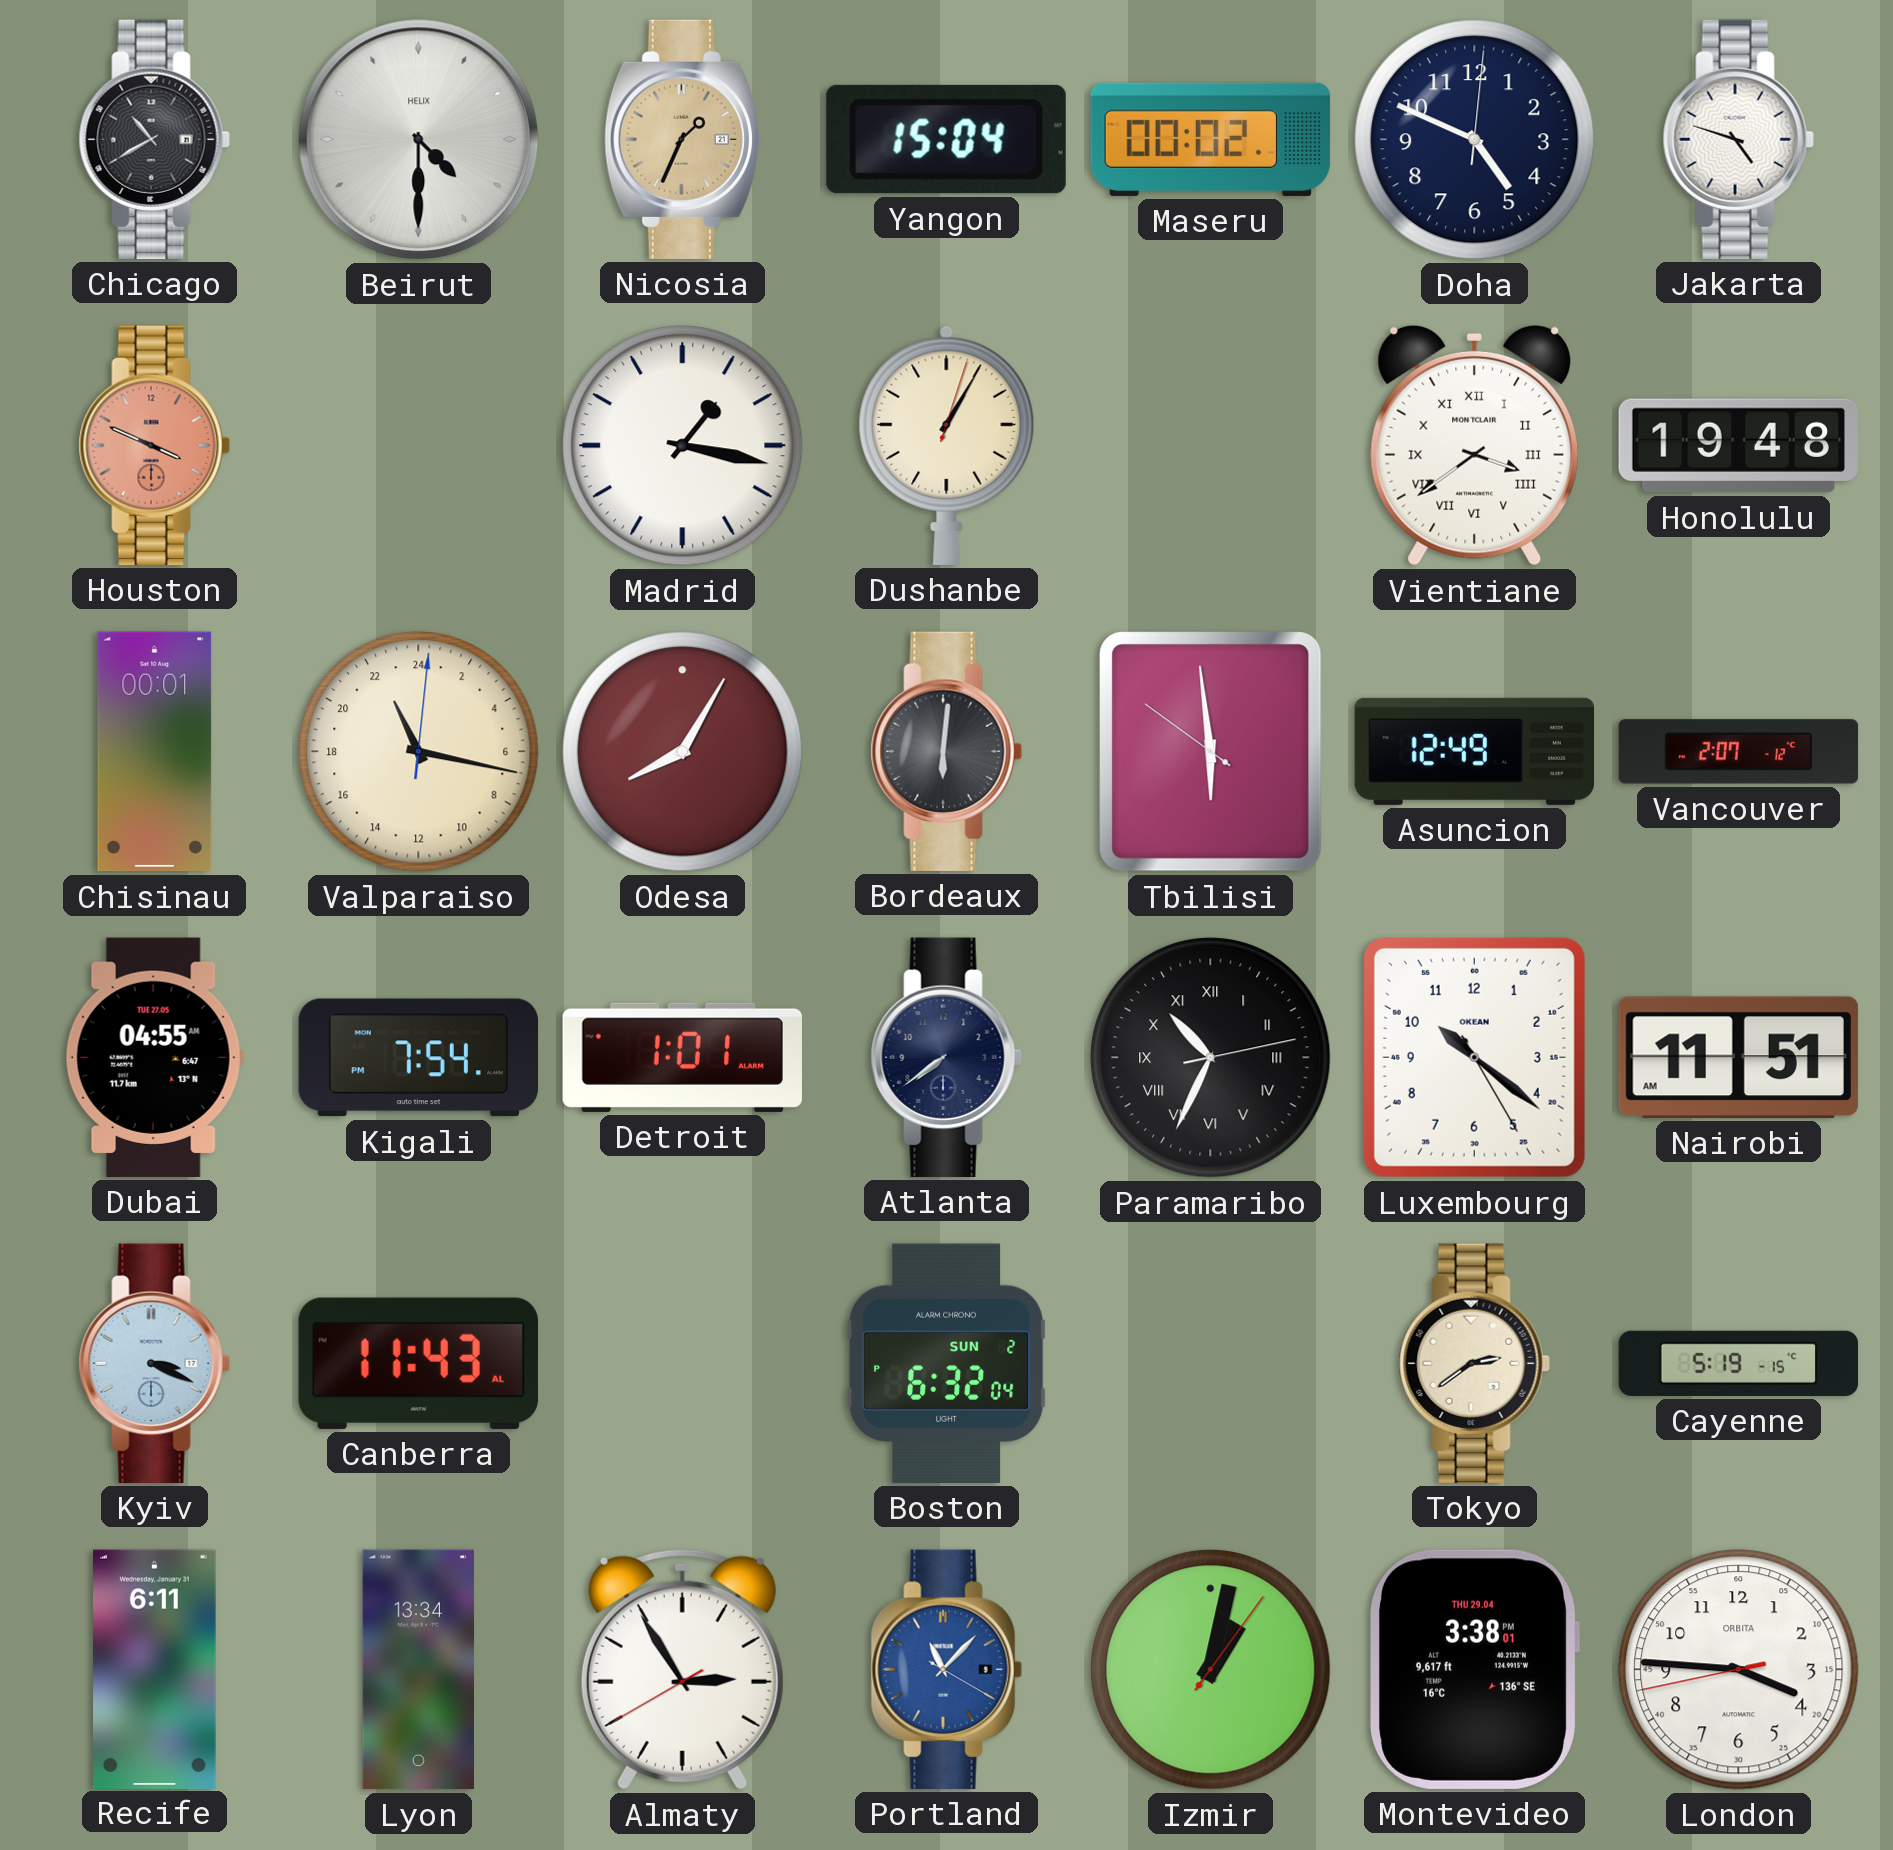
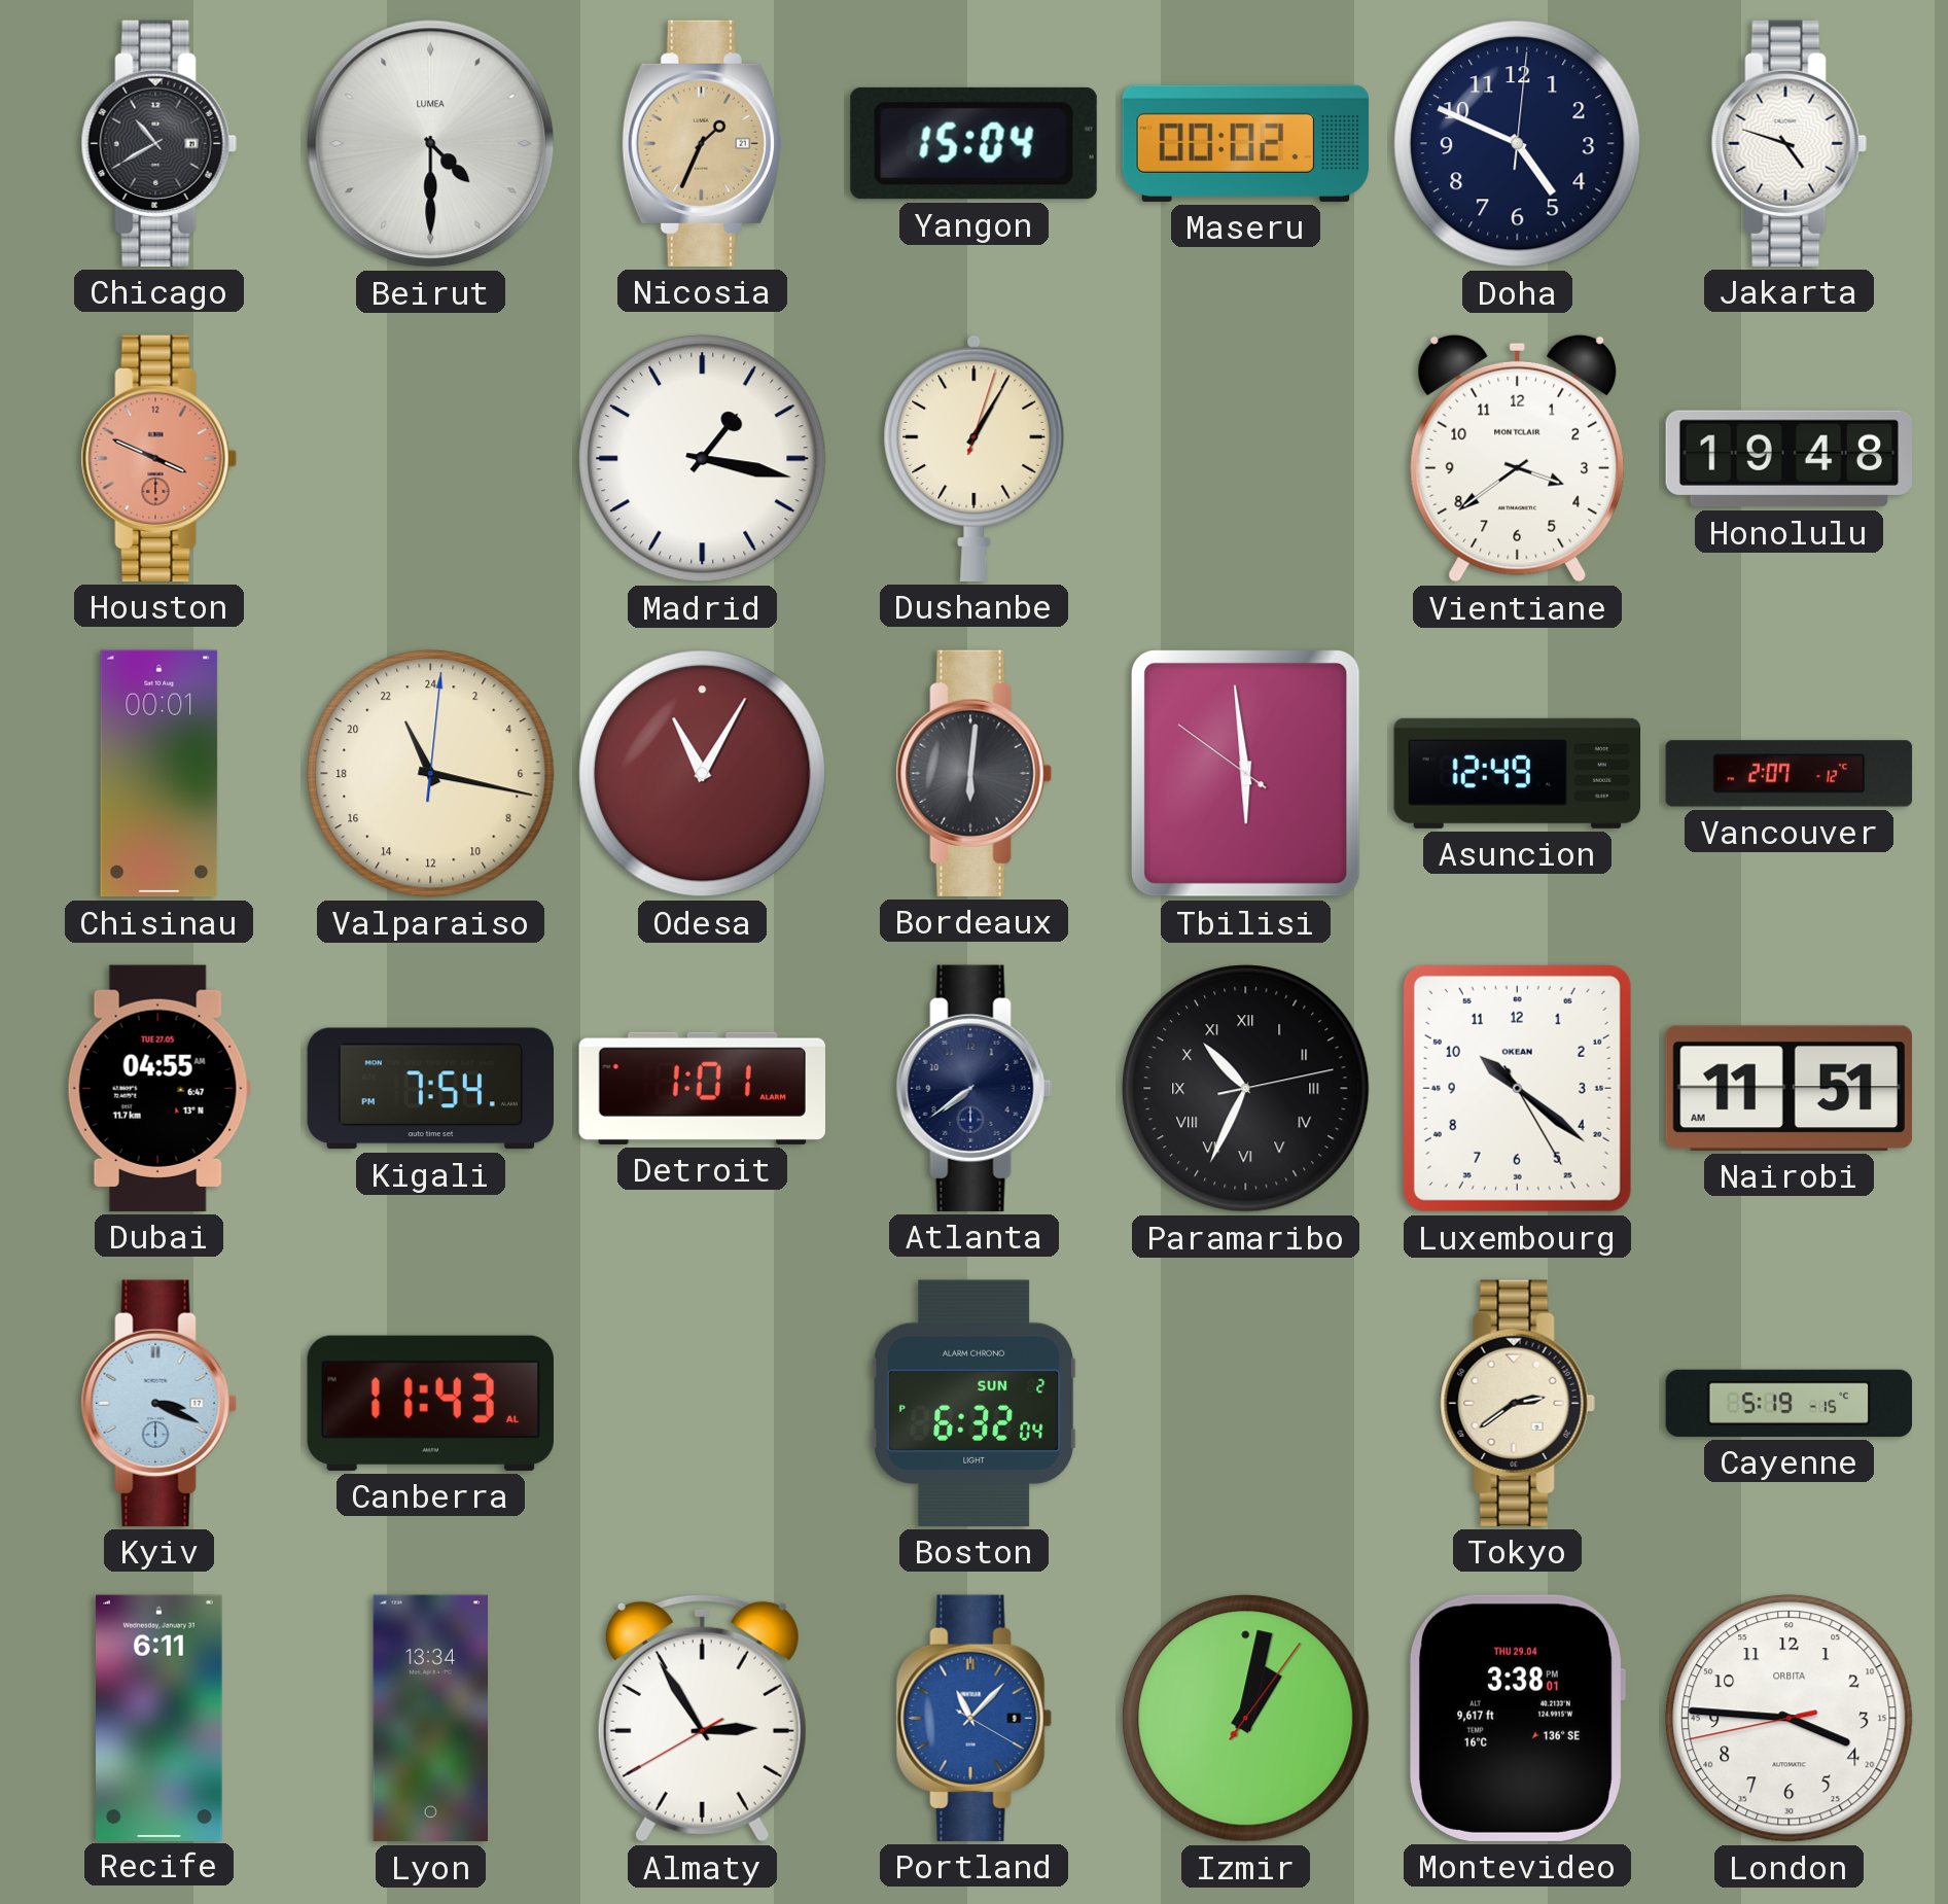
Beirut brand: HELIX -> LUMEA
Vientiane numerals: Roman -> Arabic
Odesa: 8:05 -> 11:05
